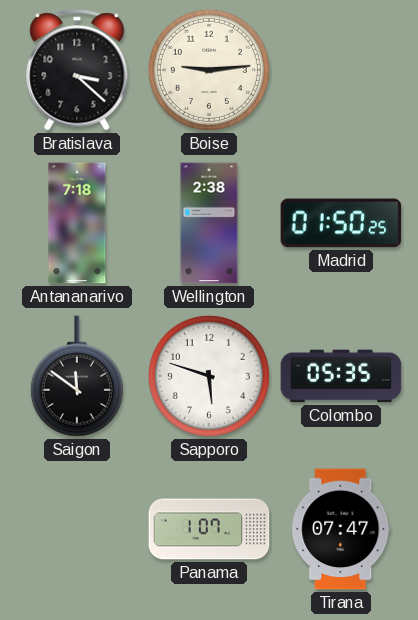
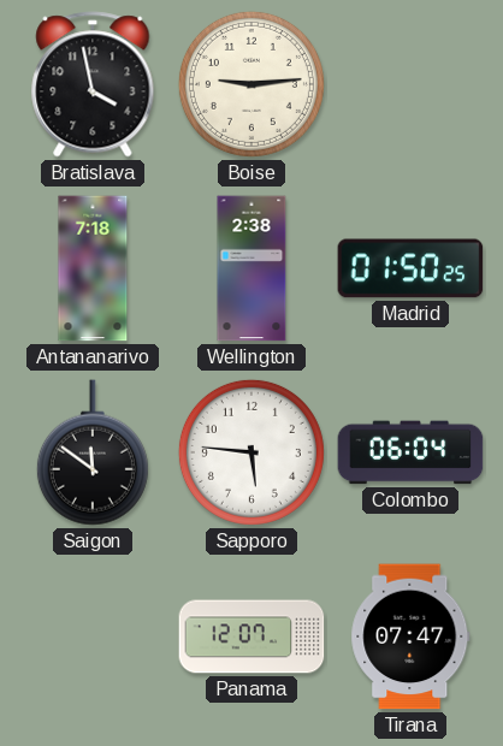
Bratislava: 3:22 -> 3:58
Sapporo: 5:48 -> 5:46
Colombo: 05:35 -> 06:04
Panama: 1:07 -> 12:07
